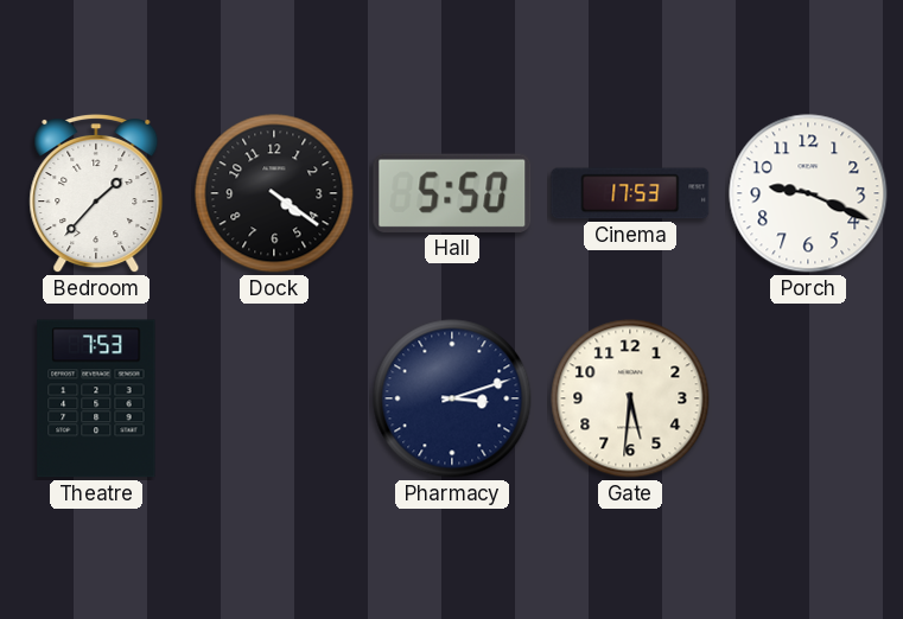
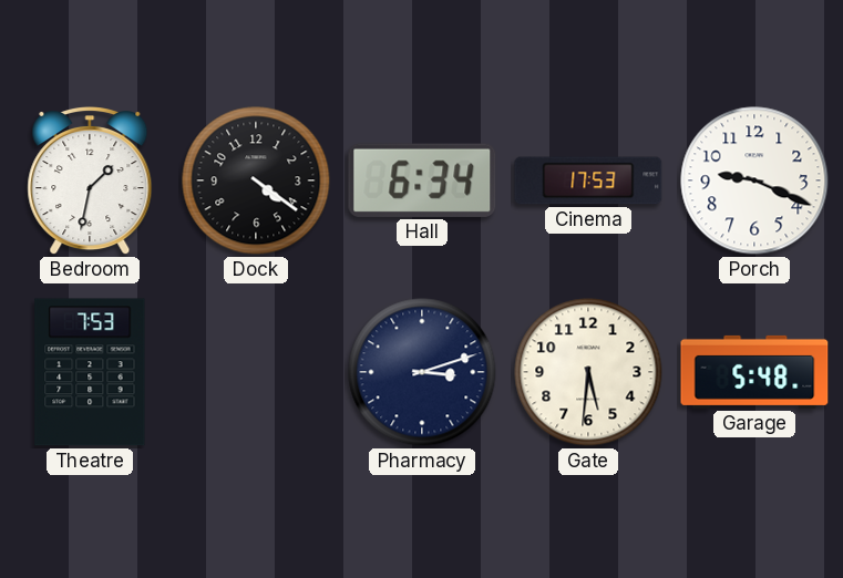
Bedroom: 1:37 -> 1:32
Hall: 5:50 -> 6:34
Garage: none -> 5:48
